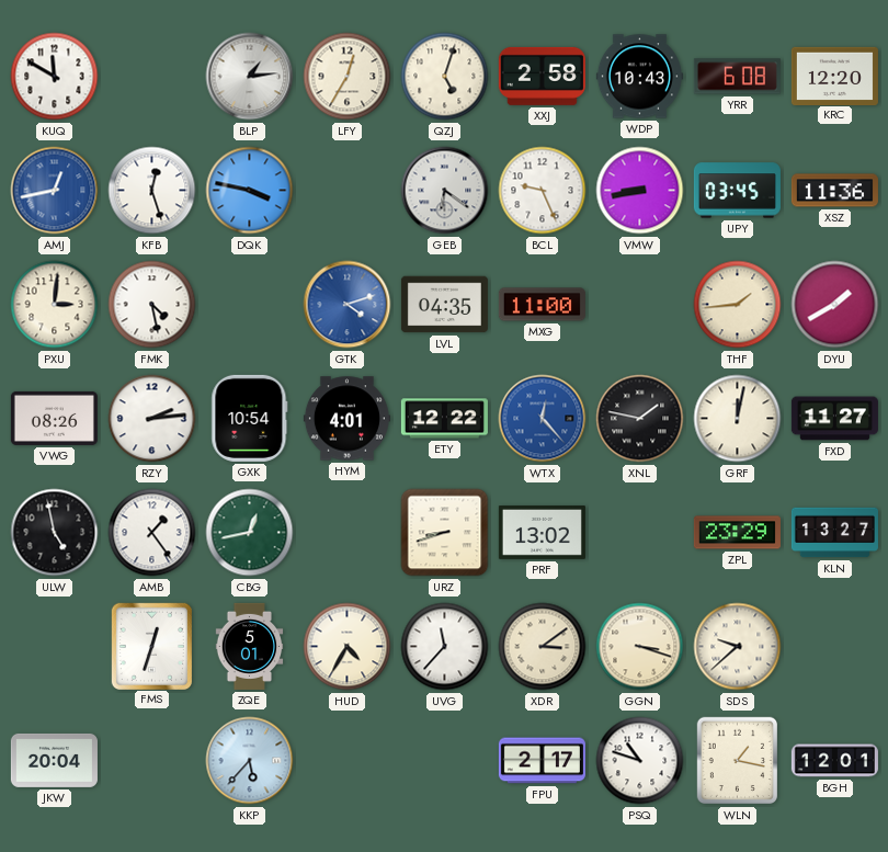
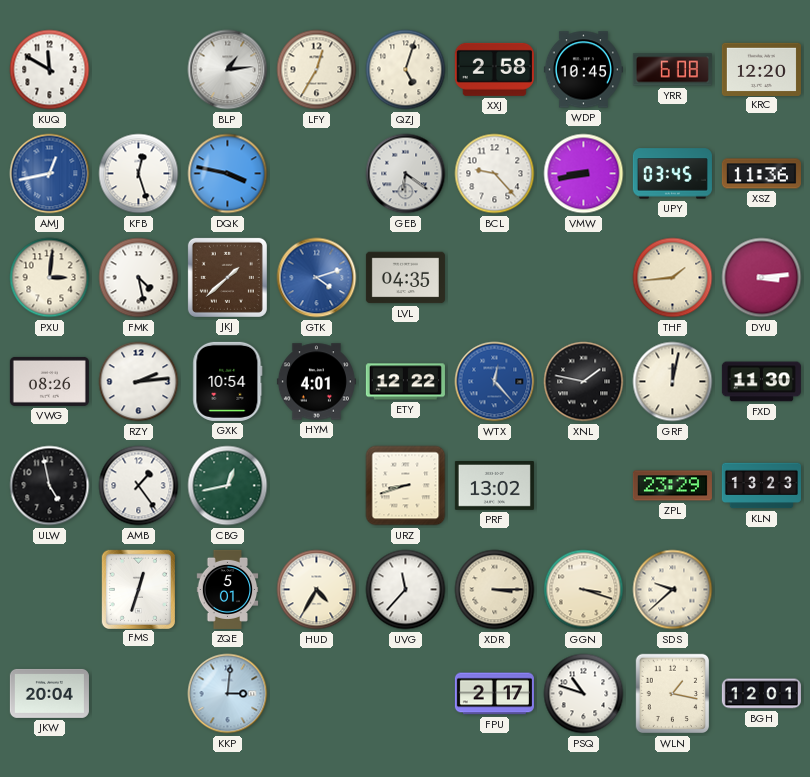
WDP: 10:43 -> 10:45
BCL: 9:26 -> 9:23
JKJ: none -> 1:38
MXG: 11:00 -> none
DYU: 1:40 -> 3:14
FXD: 11:27 -> 11:30
KLN: 13:27 -> 13:23
XDR: 3:09 -> 3:15
KKP: 5:37 -> 3:01
